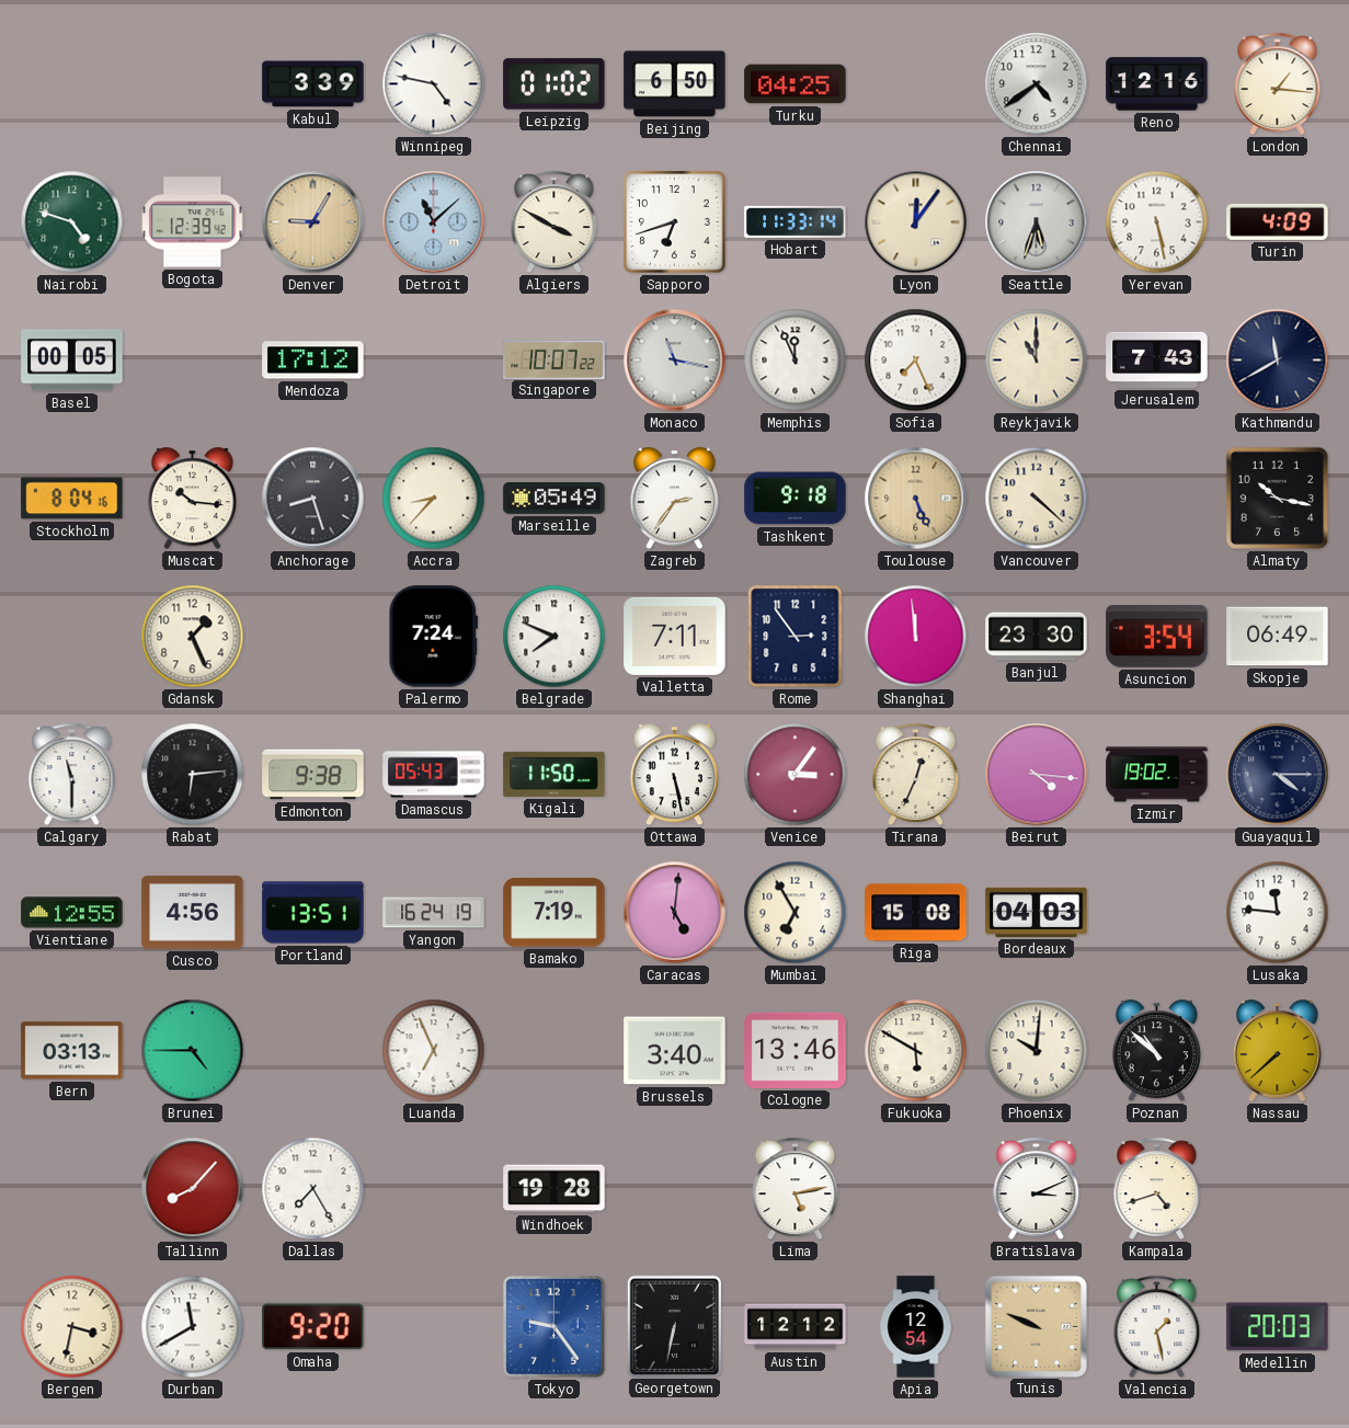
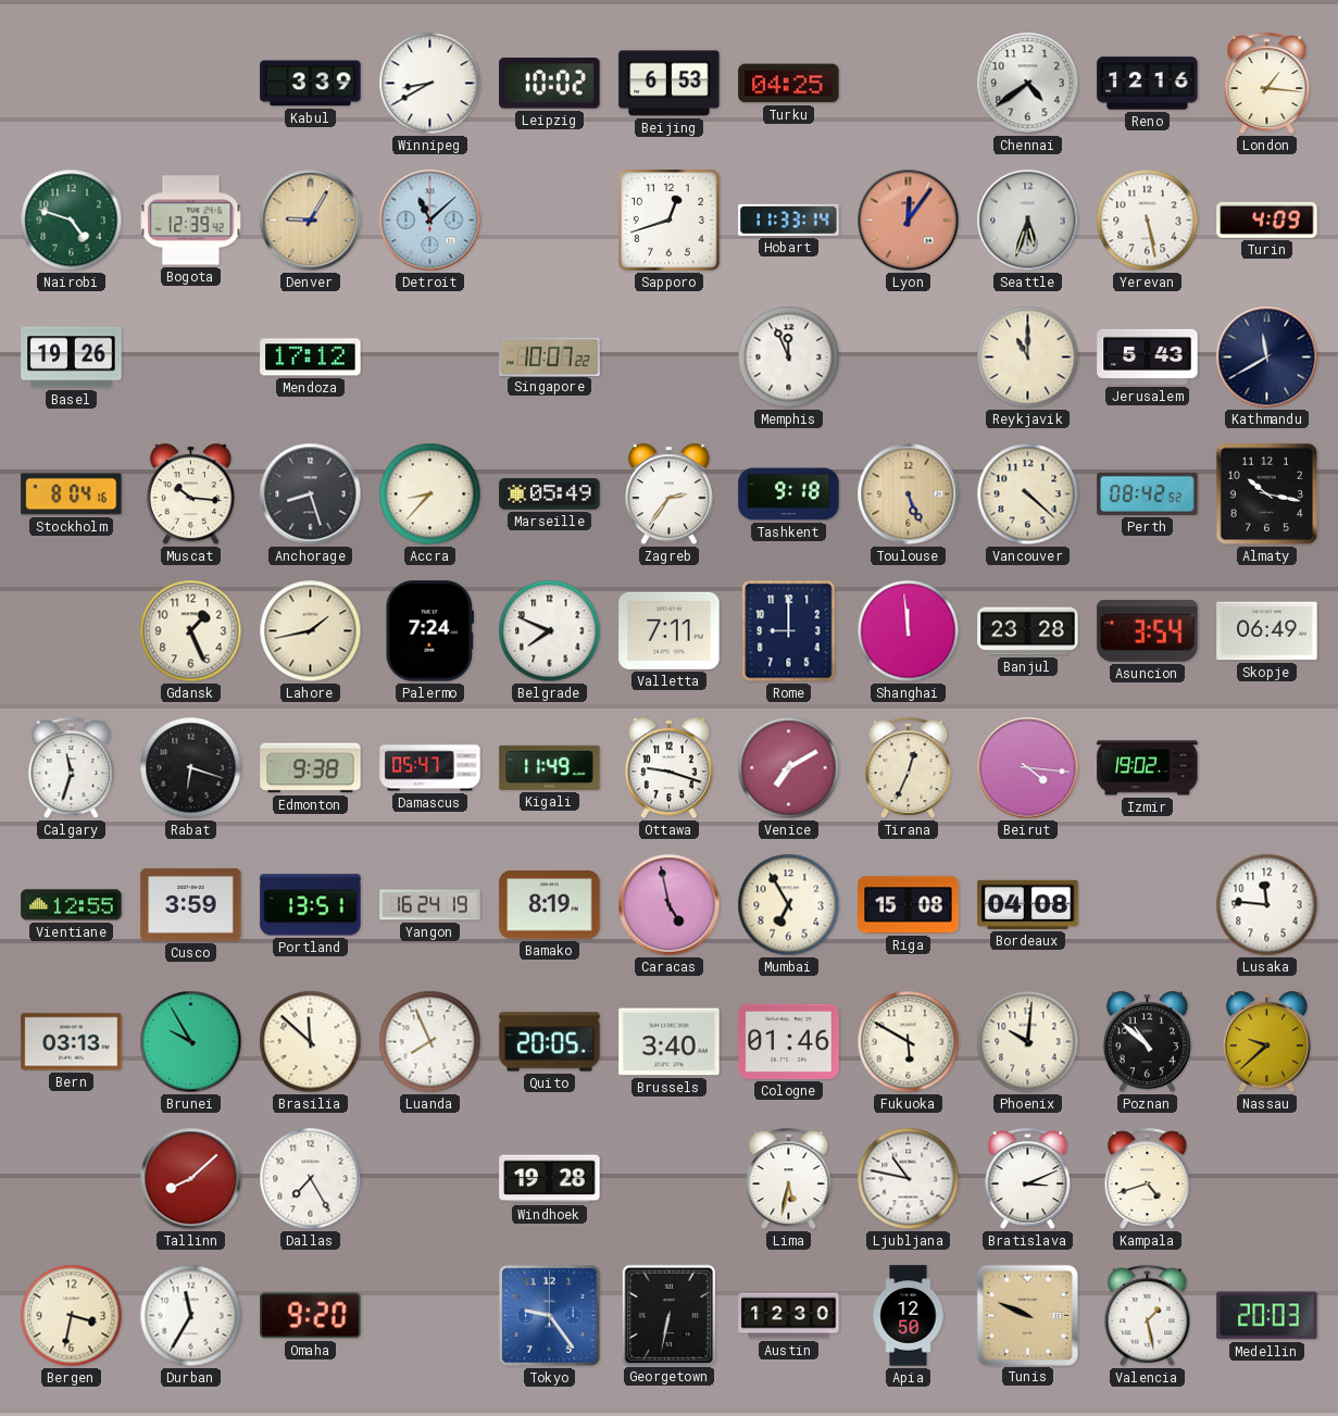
Winnipeg: 4:47 -> 8:40
Leipzig: 01:02 -> 10:02
Beijing: 6:50 -> 6:53
Algiers: 3:50 -> none
Sapporo: 6:42 -> 12:42
Lyon dial: cream -> salmon
Basel: 00:05 -> 19:26
Monaco: 11:17 -> none
Sofia: 7:26 -> none
Jerusalem: 7:43 -> 5:43
Perth: none -> 08:42
Lahore: none -> 1:43
Rome: 2:54 -> 9:00
Banjul: 23:30 -> 23:28
Calgary: 11:30 -> 11:33
Rabat: 6:14 -> 6:18
Damascus: 05:43 -> 05:47
Kigali: 11:50 -> 11:49
Ottawa: 5:28 -> 9:18
Venice: 3:06 -> 7:10
Guayaquil: 4:15 -> none
Cusco: 4:56 -> 3:59
Bamako: 7:19 -> 8:19
Caracas: 5:01 -> 4:58
Bordeaux: 04:03 -> 04:08
Brunei: 4:45 -> 9:55
Brasilia: none -> 11:52
Luanda: 6:56 -> 7:56
Quito: none -> 20:05
Cologne: 13:46 -> 01:46
Nassau: 7:38 -> 9:38
Tallinn: 8:07 -> 8:08
Lima: 5:13 -> 5:32
Ljubljana: none -> 10:47
Durban: 11:40 -> 11:35
Austin: 12:12 -> 12:30
Apia: 12:54 -> 12:50
